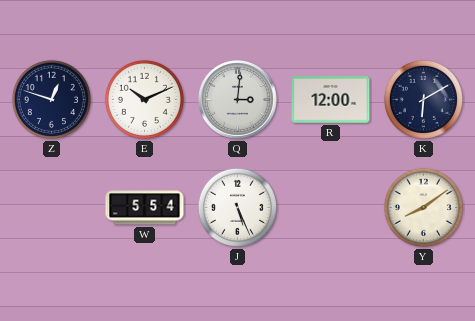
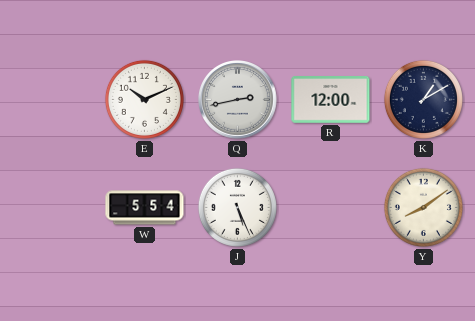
Z: 12:48 -> none
Q: 3:01 -> 2:43
K: 6:10 -> 1:10
